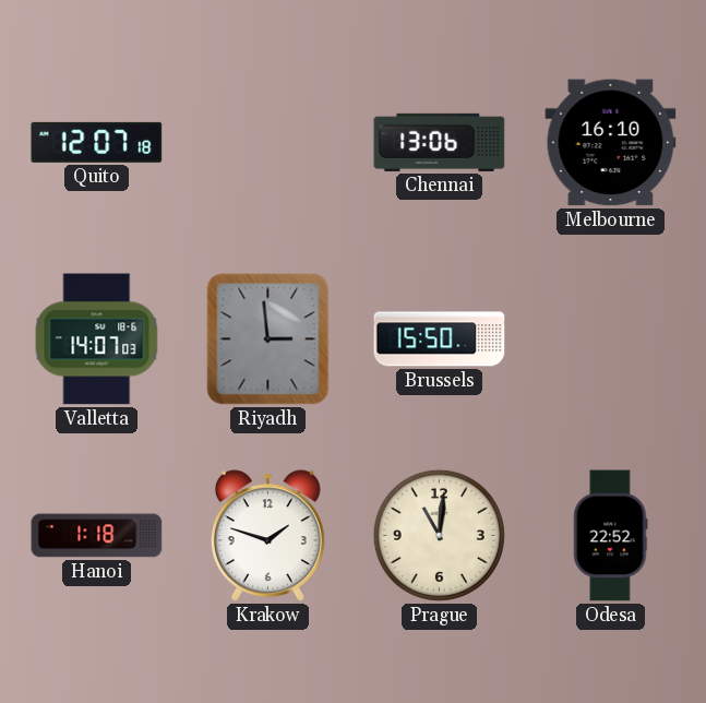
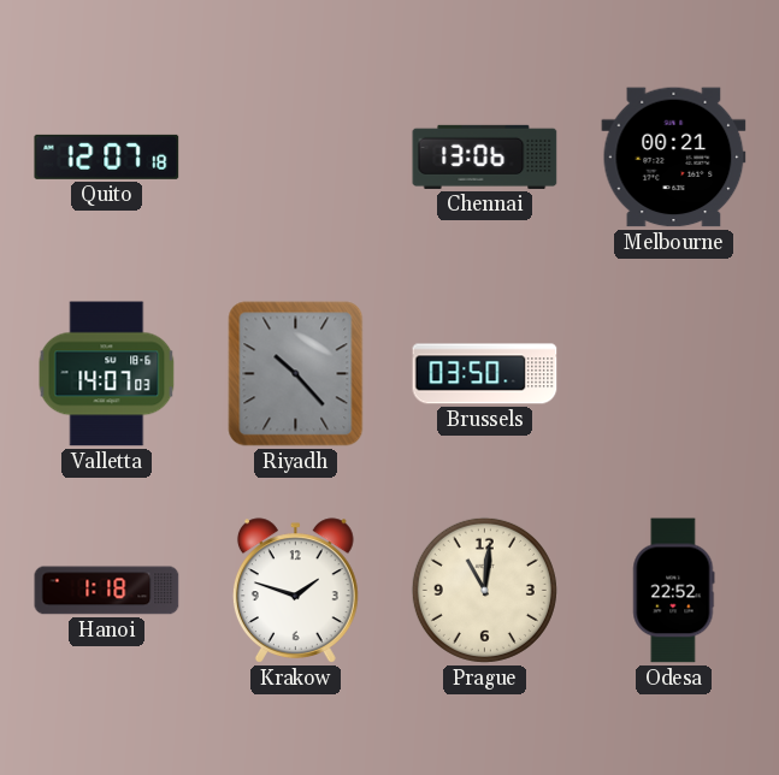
Melbourne: 16:10 -> 00:21
Riyadh: 2:59 -> 10:23
Brussels: 15:50 -> 03:50
